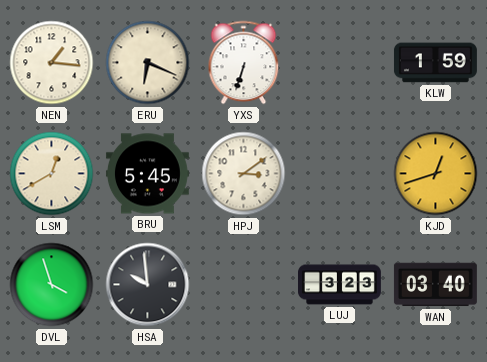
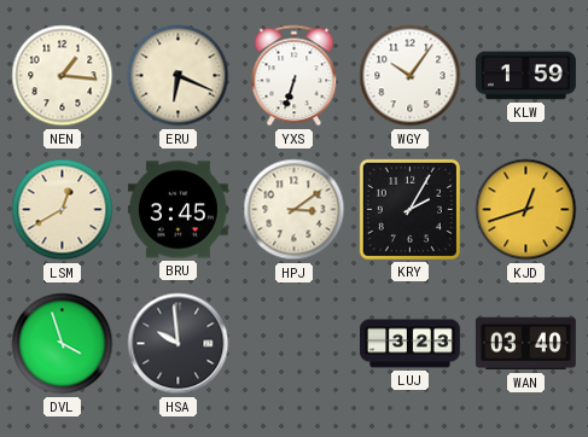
WGY: none -> 10:06
BRU: 5:45 -> 3:45
KRY: none -> 2:05
